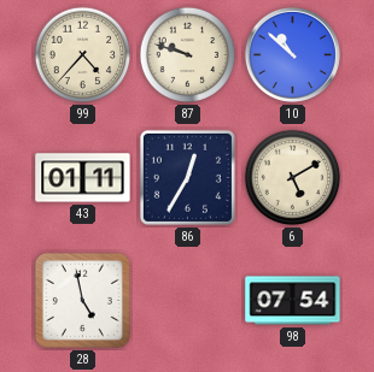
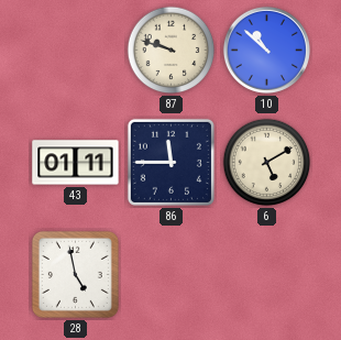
99: 4:37 -> none
86: 12:35 -> 11:45
98: 07:54 -> none
